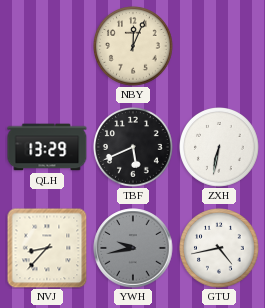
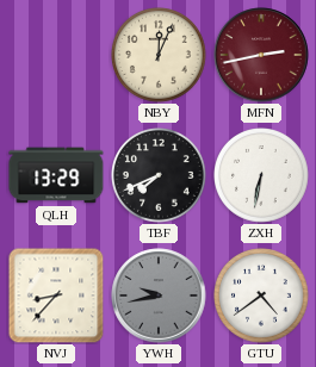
MFN: none -> 2:43
TBF: 5:41 -> 7:41
GTU: 4:43 -> 4:39
